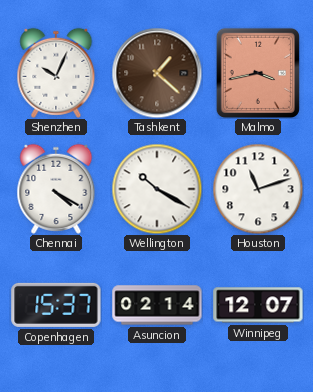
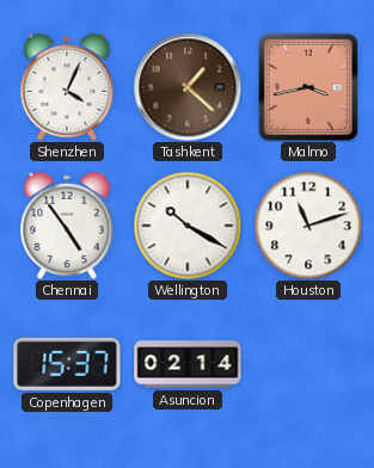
Shenzhen: 10:04 -> 4:04
Chennai: 4:20 -> 4:54
Winnipeg: 12:07 -> none
